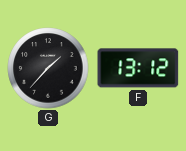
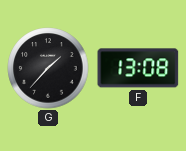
F: 13:12 -> 13:08
